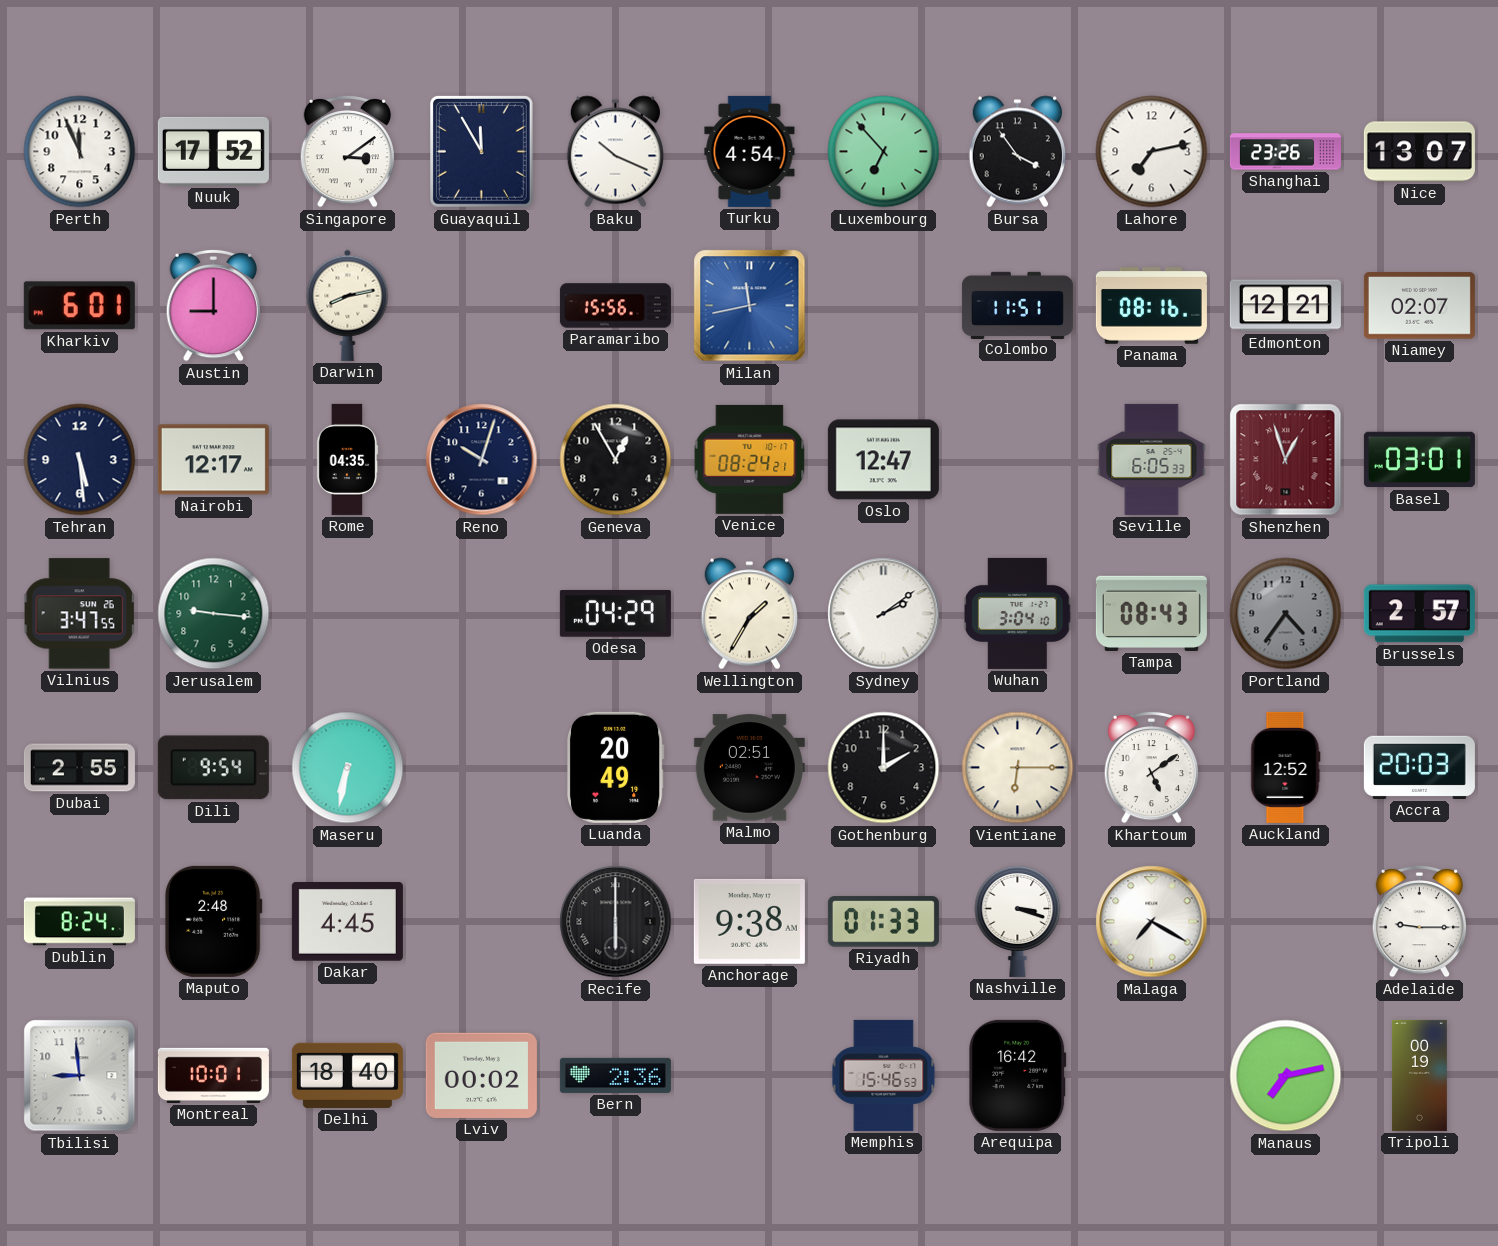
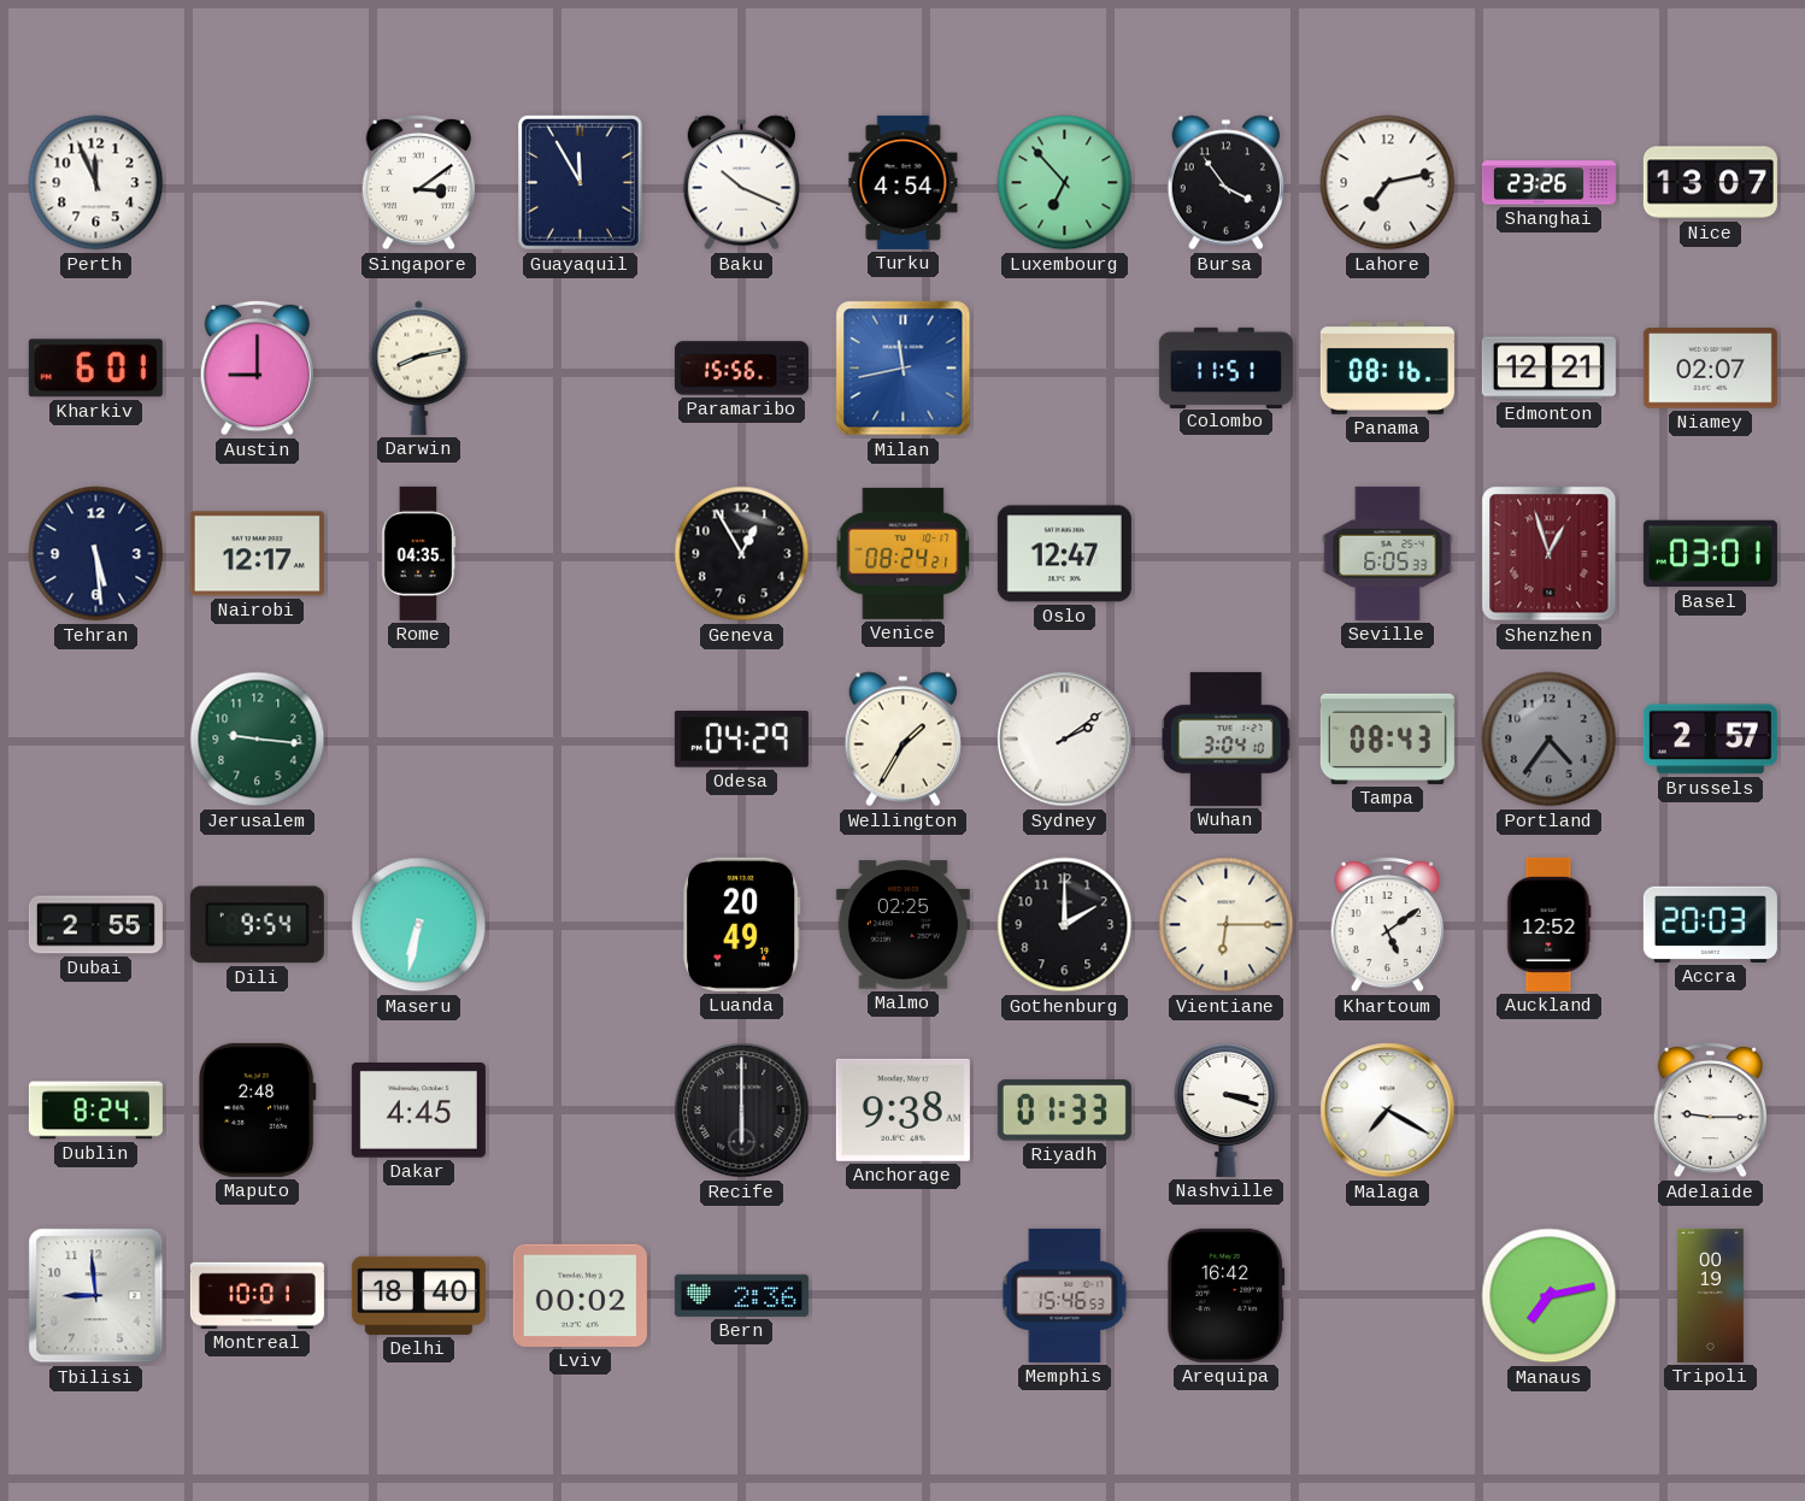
Nuuk: 17:52 -> none
Reno: 10:03 -> none
Vilnius: 3:47 -> none
Malmo: 02:51 -> 02:25
